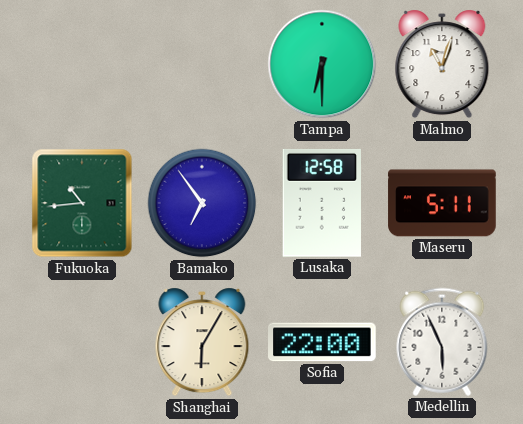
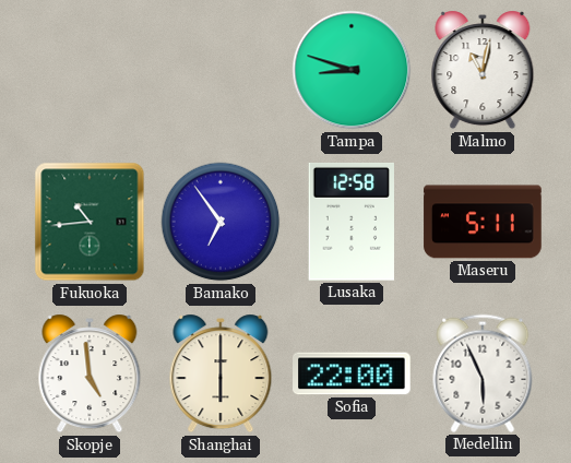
Tampa: 6:30 -> 8:48
Malmo: 11:03 -> 11:02
Skopje: none -> 4:59
Shanghai: 6:05 -> 6:00
